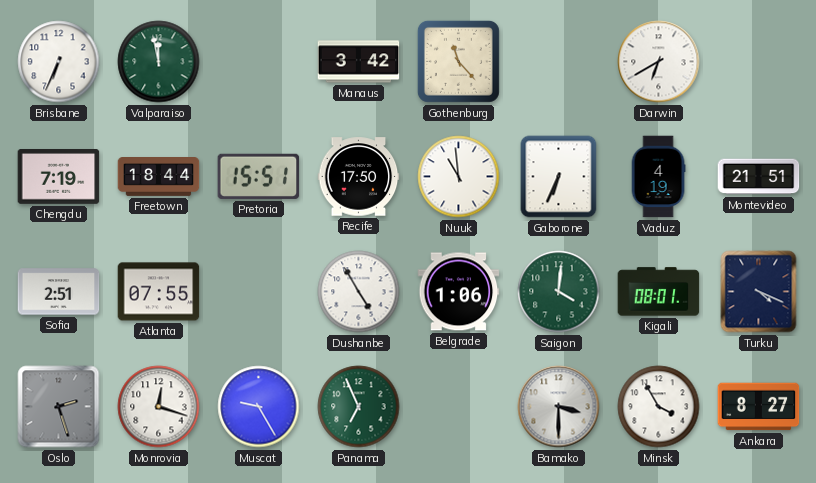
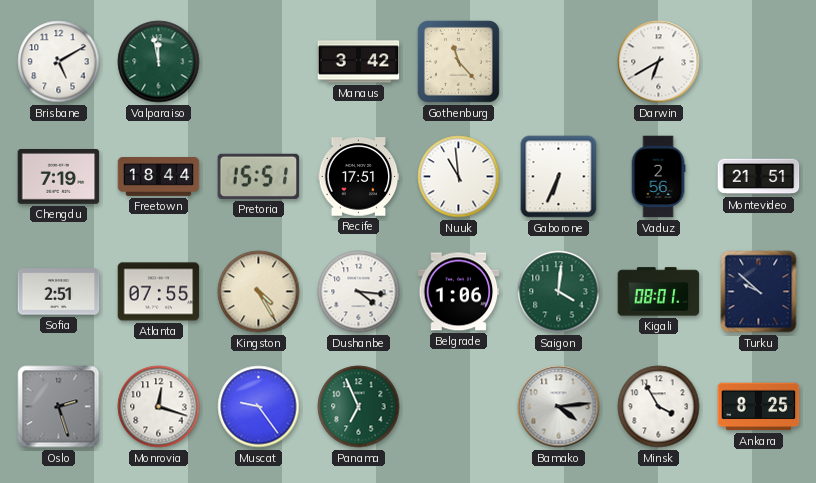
Brisbane: 6:34 -> 5:10
Recife: 17:50 -> 17:51
Vaduz: 4:19 -> 2:56
Kingston: none -> 4:25
Dushanbe: 4:55 -> 4:16
Turku: 4:19 -> 9:52
Muscat: 9:25 -> 9:24
Bamako: 3:30 -> 4:14
Ankara: 8:27 -> 8:25
